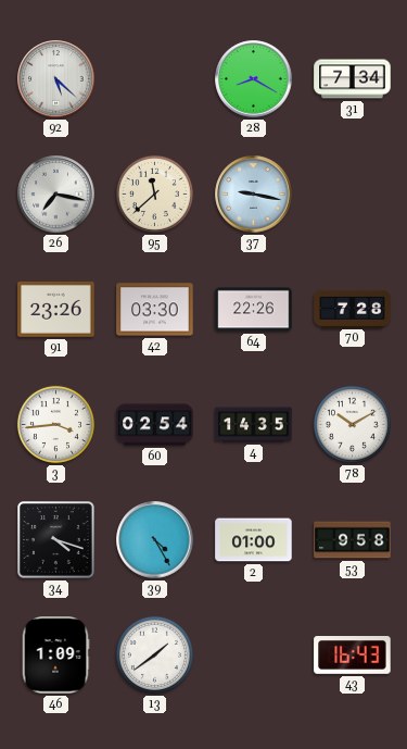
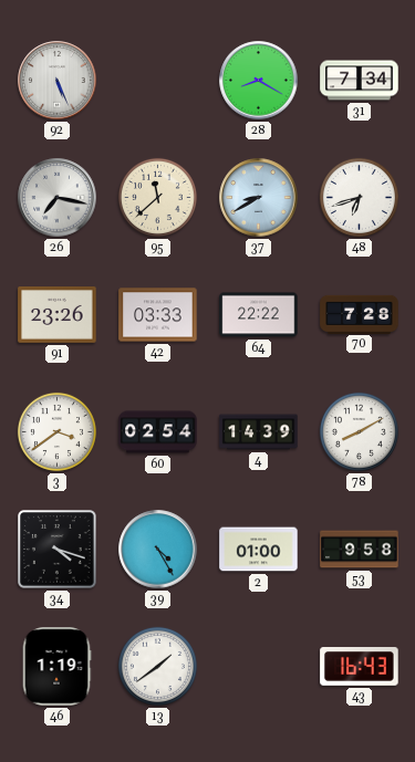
92: 5:22 -> 5:26
37: 9:17 -> 8:40
48: none -> 6:42
42: 03:30 -> 03:33
64: 22:26 -> 22:22
3: 3:44 -> 3:39
4: 14:35 -> 14:39
78: 10:10 -> 8:10
46: 1:09 -> 1:19
